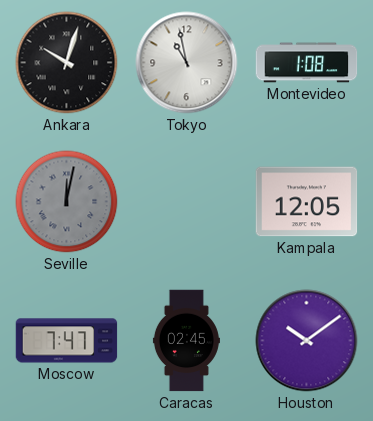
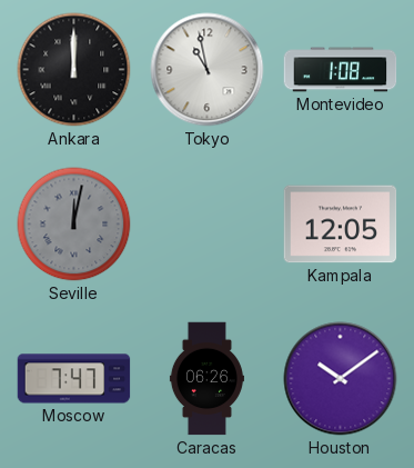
Ankara: 10:03 -> 12:00
Caracas: 02:45 -> 06:26
